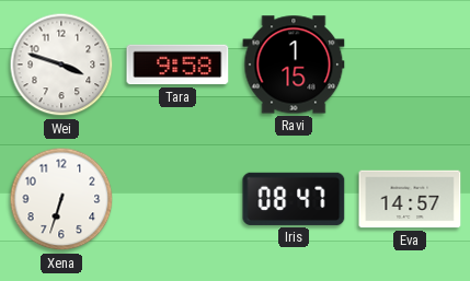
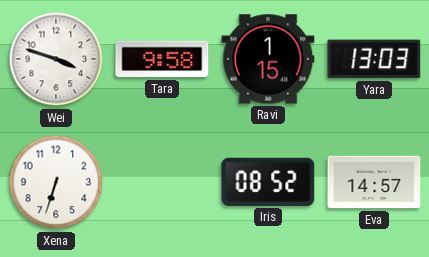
Yara: none -> 13:03
Iris: 08:47 -> 08:52
